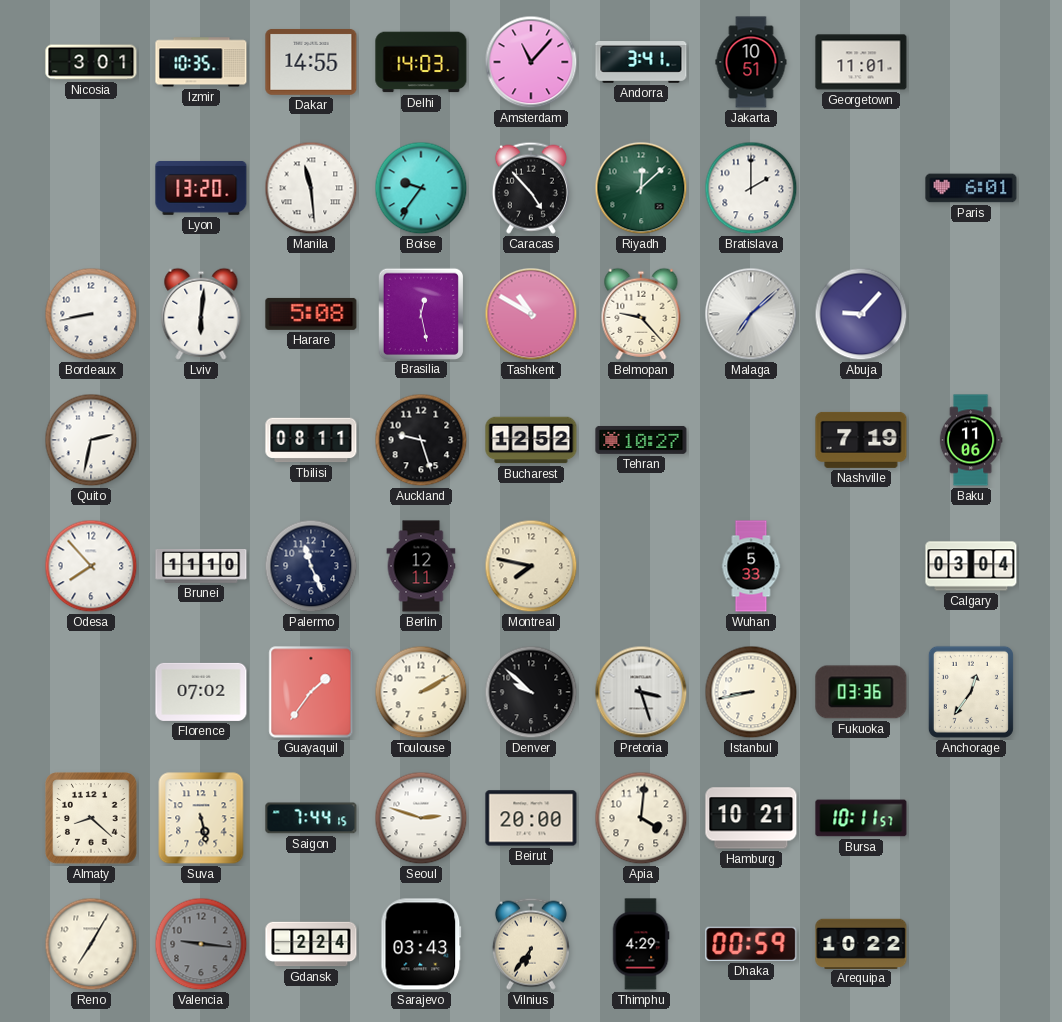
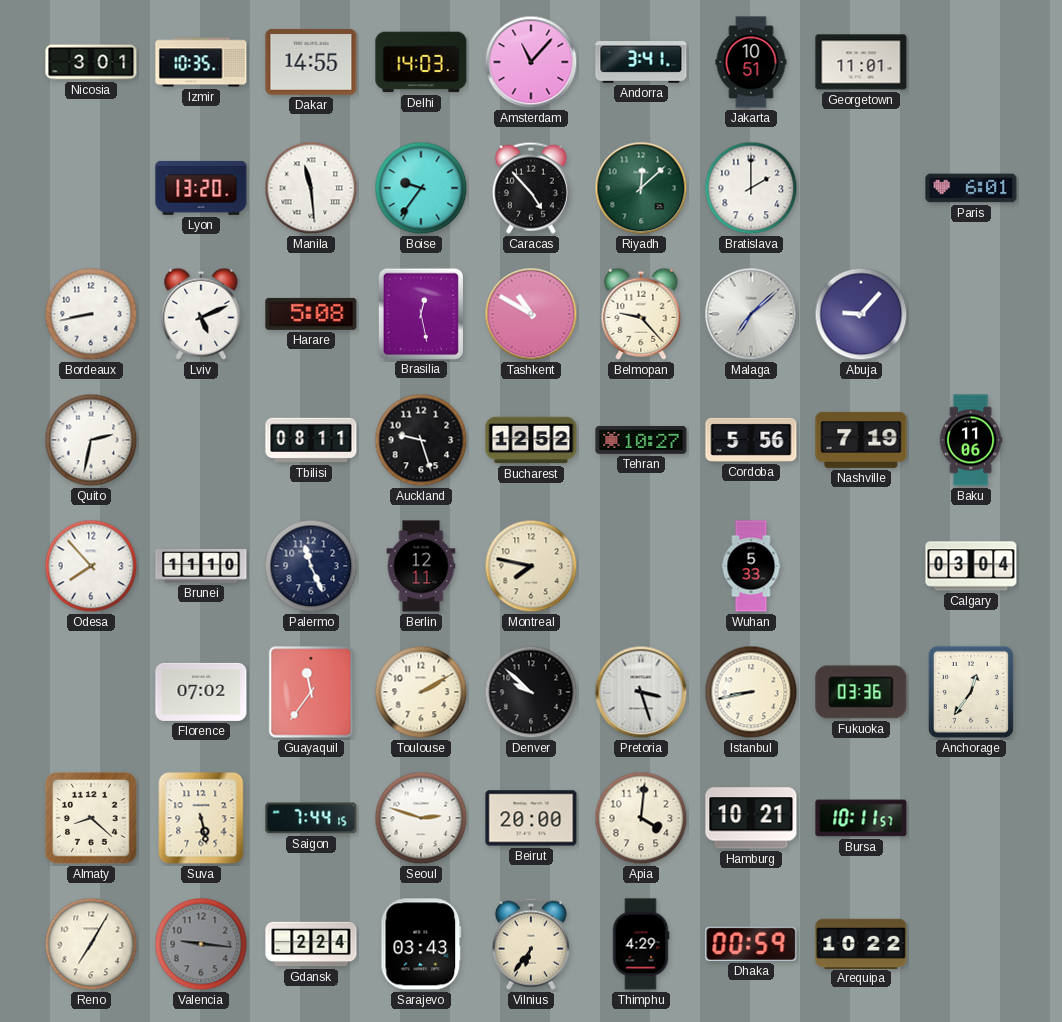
Lviv: 6:01 -> 5:11
Cordoba: none -> 5:56
Guayaquil: 1:36 -> 11:36
